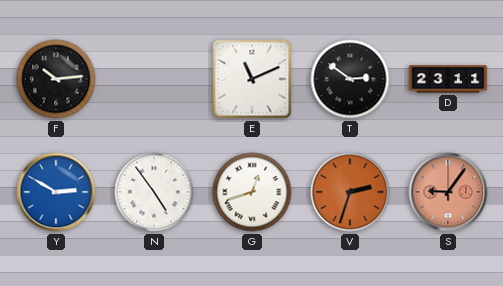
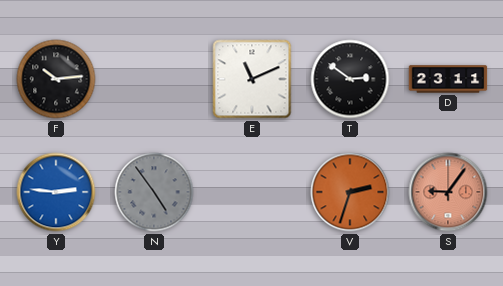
Y: 2:50 -> 2:46
N dial: white -> grey
G: 12:42 -> none
